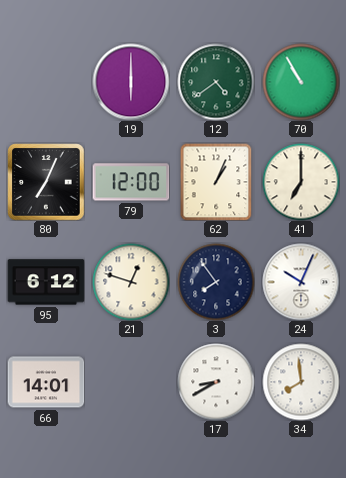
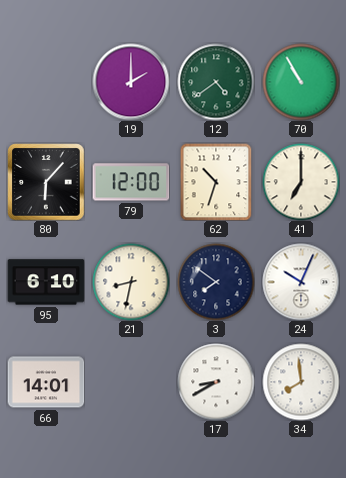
19: 6:00 -> 2:00
80: 7:04 -> 6:07
62: 1:04 -> 10:33
95: 6:12 -> 6:10
21: 12:48 -> 8:32
3: 7:54 -> 7:51
